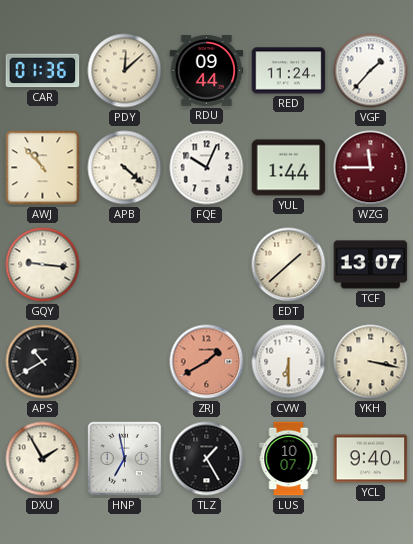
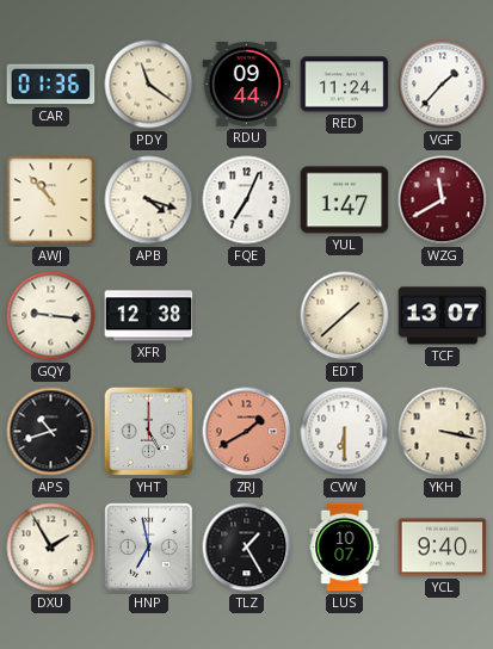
PDY: 12:08 -> 11:21
APB: 4:22 -> 4:18
FQE: 10:04 -> 7:04
YUL: 1:44 -> 1:47
WZG: 11:45 -> 11:40
XFR: none -> 12:38
APS: 10:40 -> 10:42
YHT: none -> 5:00
